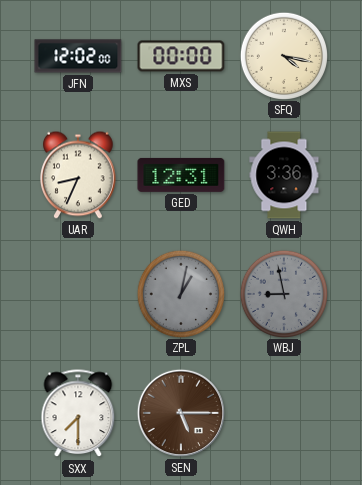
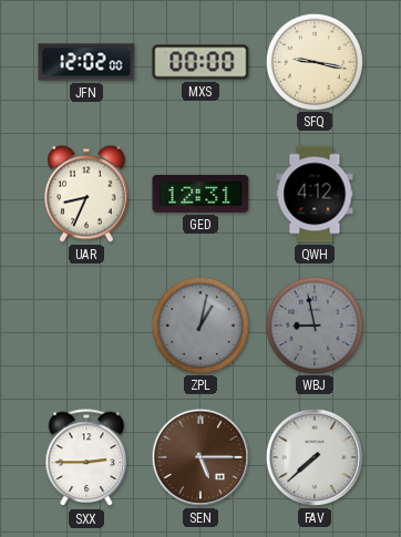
SFQ: 4:17 -> 9:17
QWH: 3:36 -> 4:12
SXX: 7:30 -> 2:45
FAV: none -> 7:38
